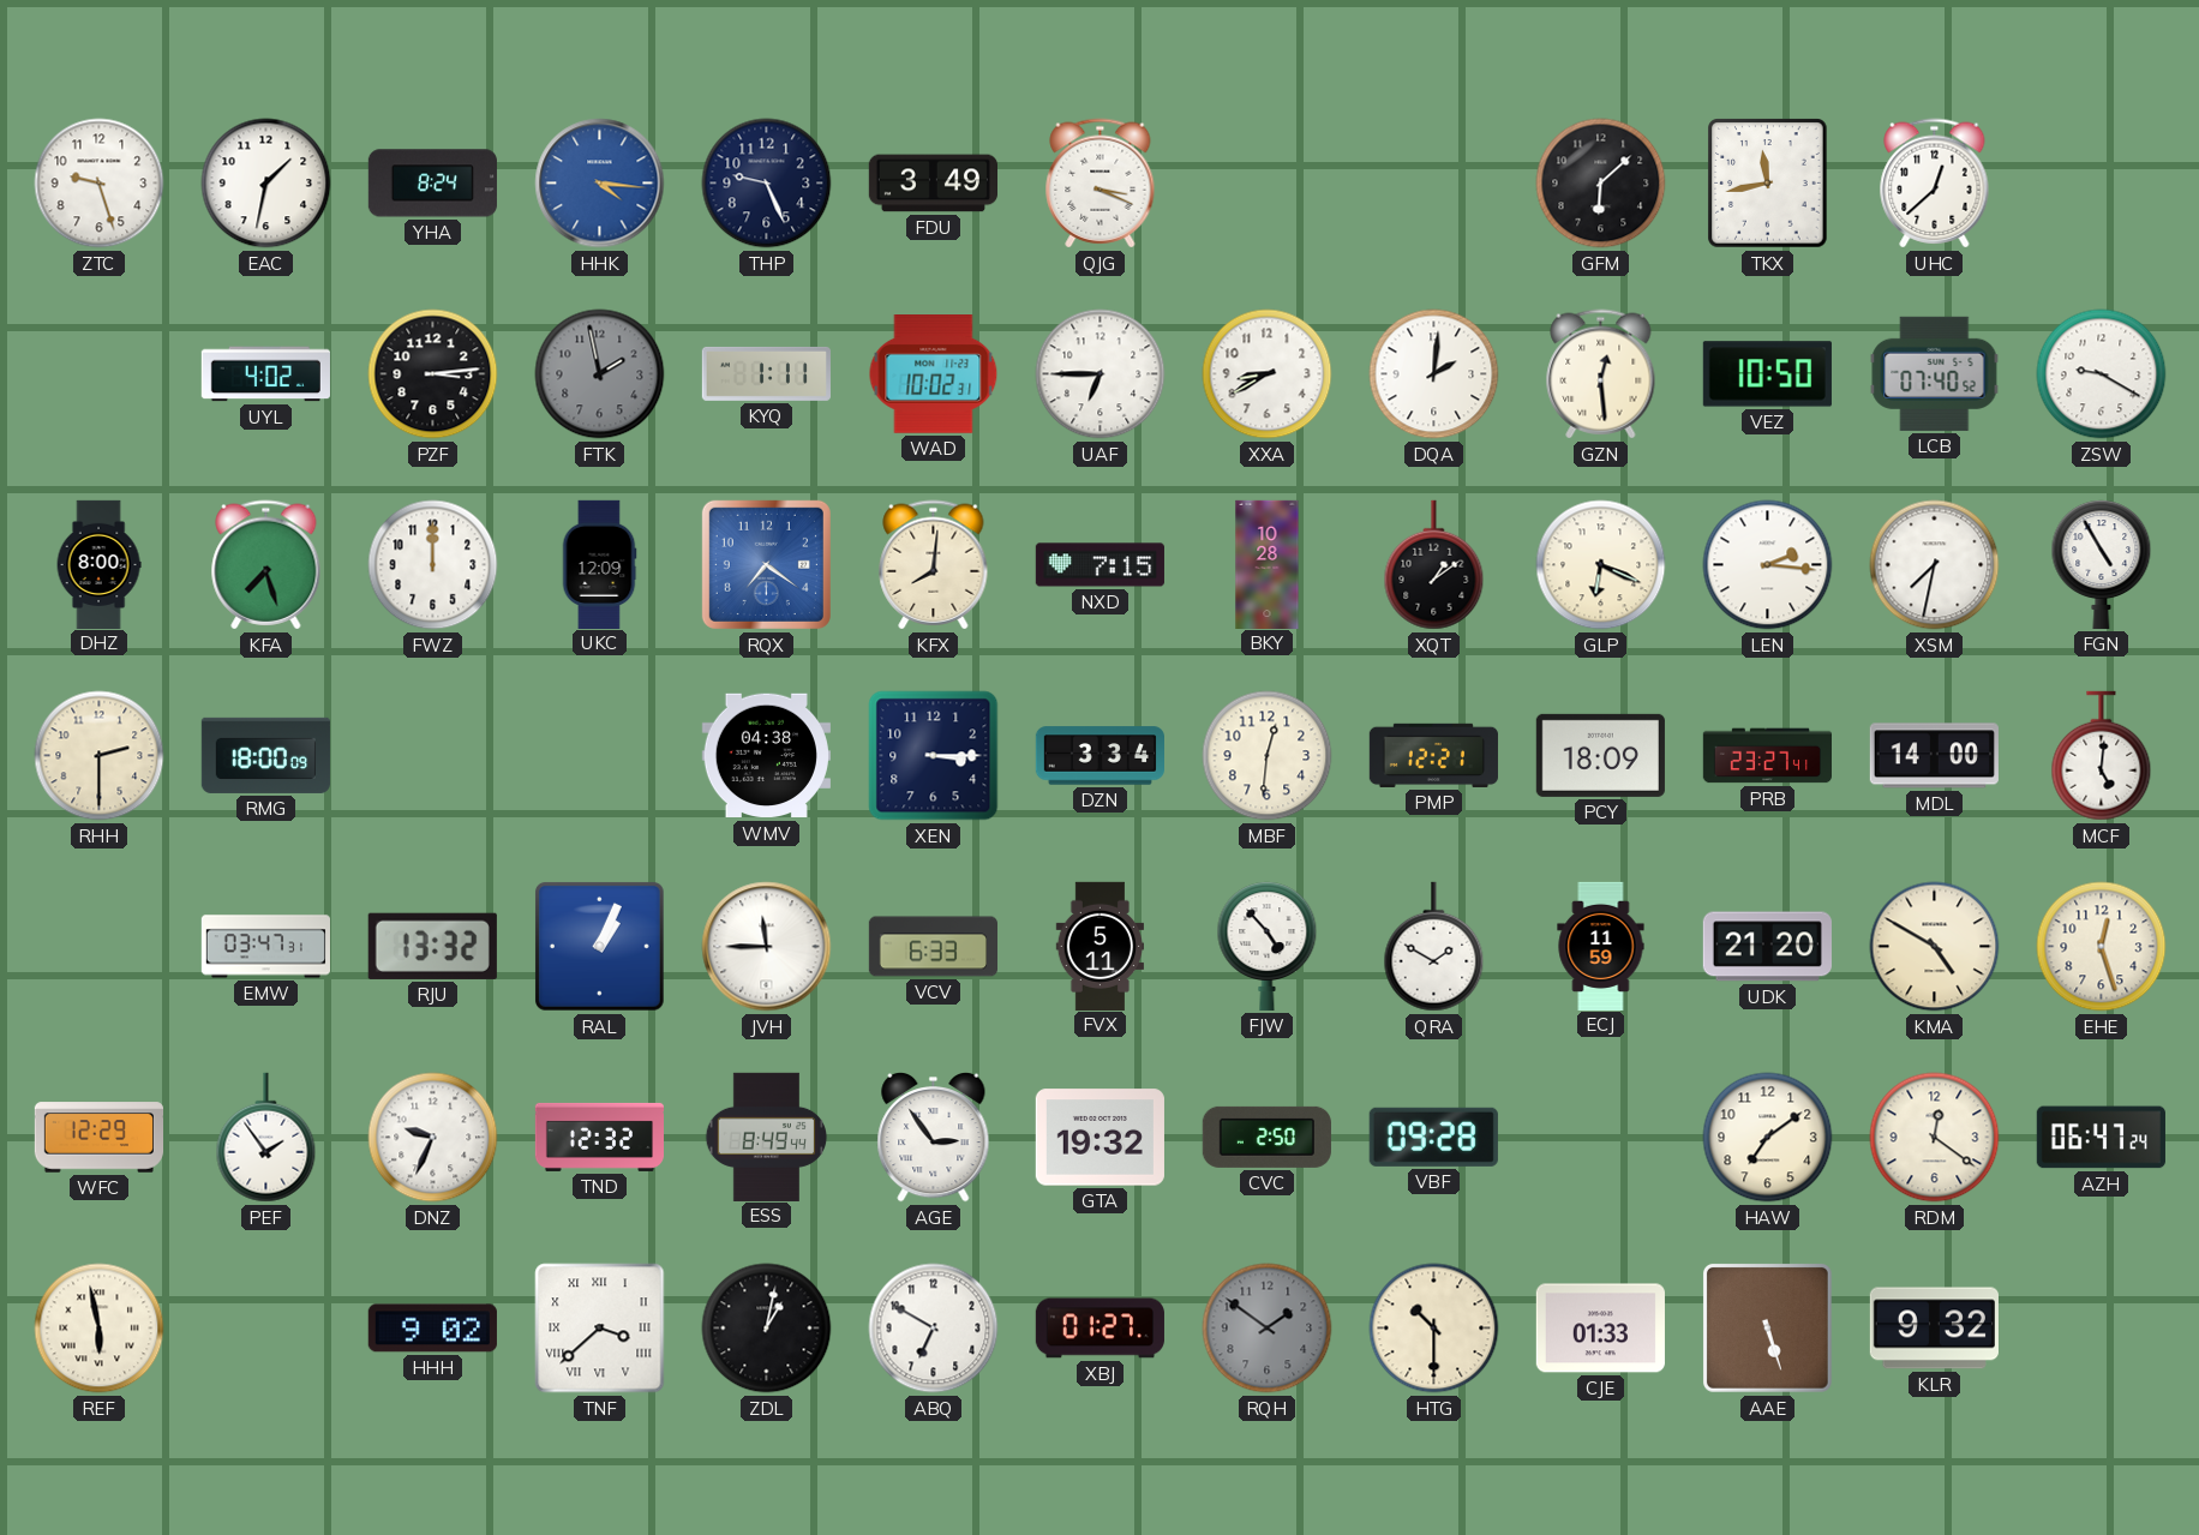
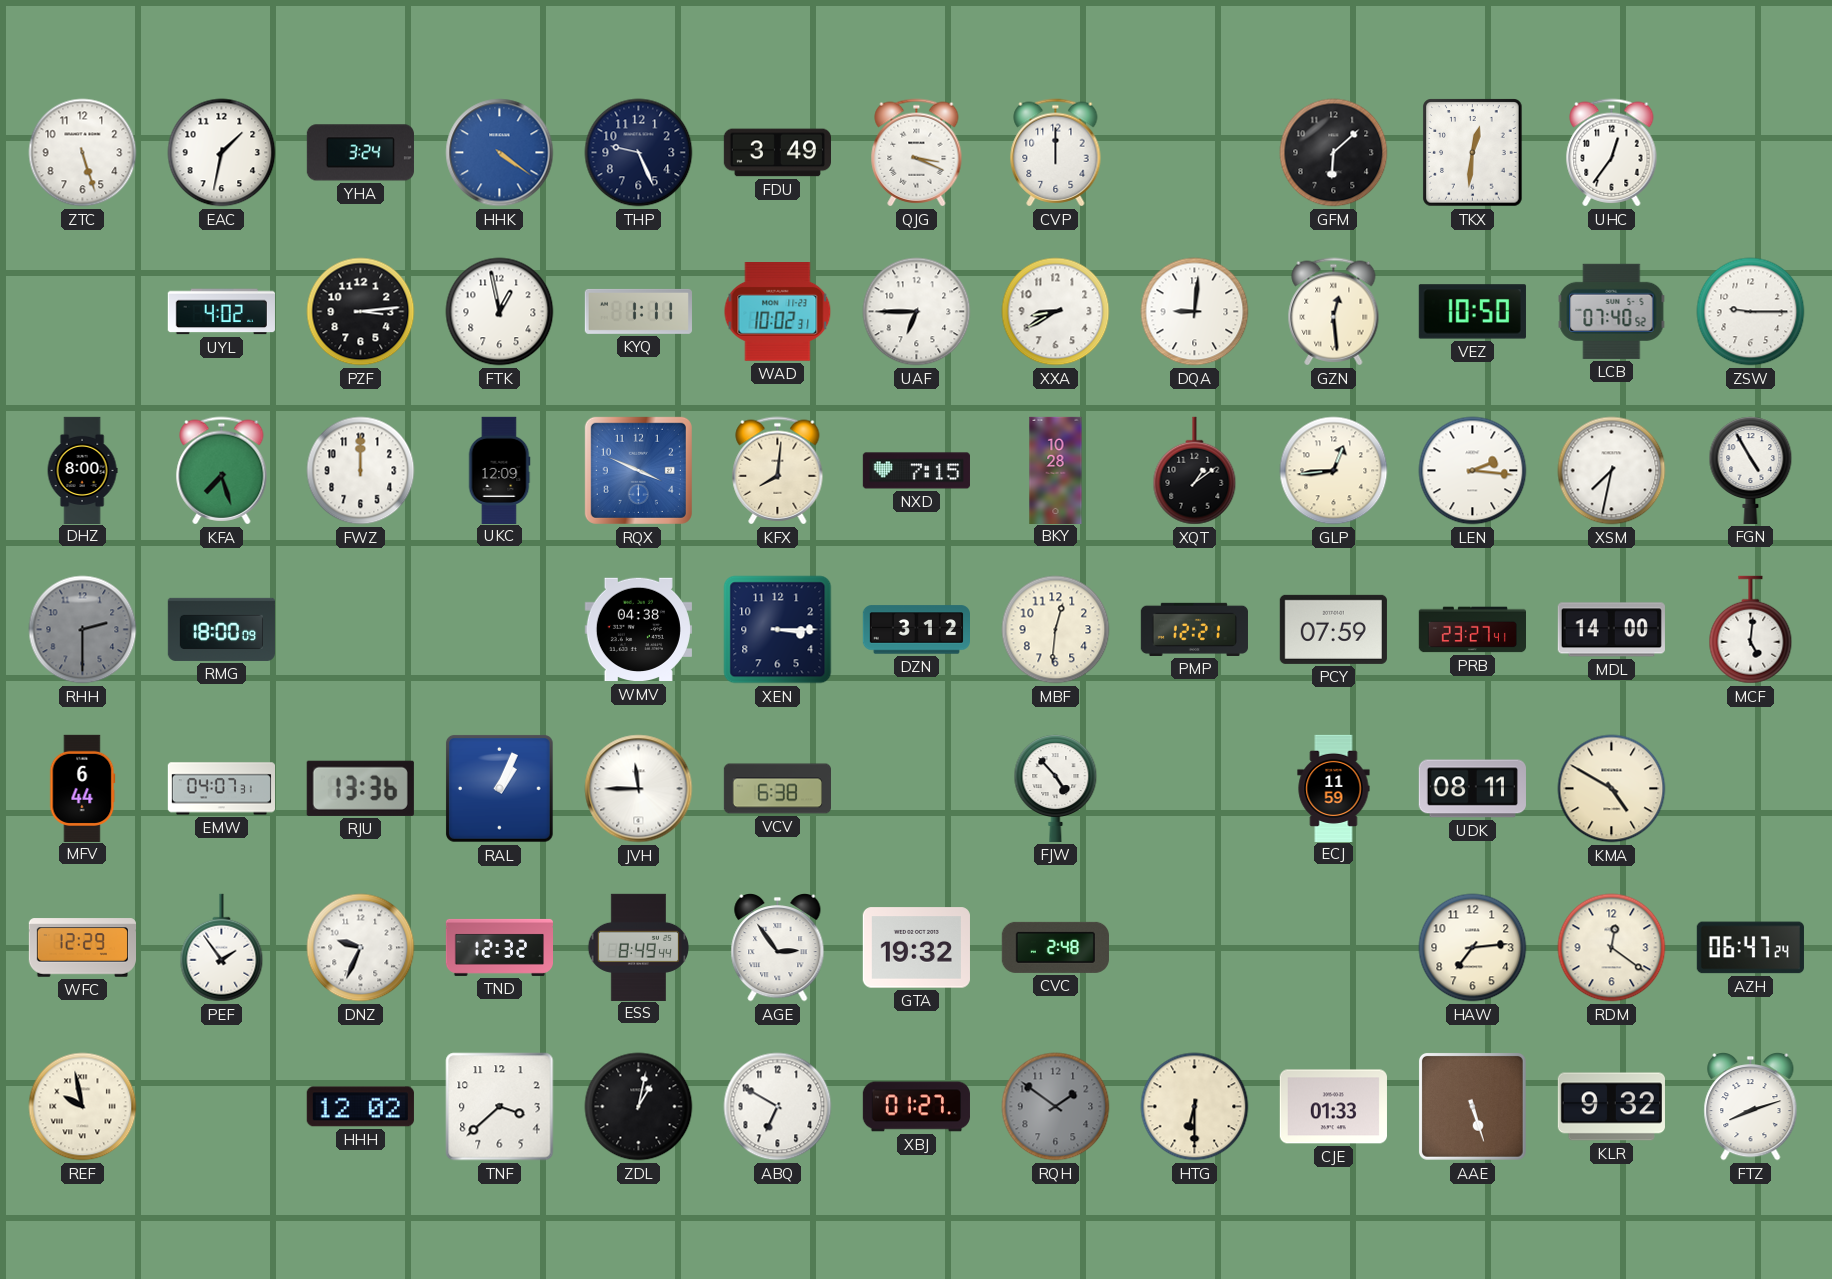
ZTC: 9:27 -> 5:27
YHA: 8:24 -> 3:24
HHK: 4:16 -> 4:21
CVP: none -> 12:00
TKX: 11:43 -> 12:31
UHC: 12:38 -> 12:36
FTK: 1:58 -> 12:58
FTK dial: grey -> white
DQA: 2:01 -> 9:01
ZSW: 9:20 -> 9:15
RQX: 7:21 -> 3:49
GLP: 6:19 -> 12:44
RHH dial: cream -> grey
DZN: 3:34 -> 3:12
PCY: 18:09 -> 07:59
MFV: none -> 6:44
EMW: 03:47 -> 04:07
RJU: 13:32 -> 13:36
VCV: 6:33 -> 6:38
FVX: 5:11 -> none
QRA: 1:50 -> none
UDK: 21:20 -> 08:11
EHE: 12:27 -> none
CVC: 2:50 -> 2:48
VBF: 09:28 -> none
HAW: 7:09 -> 7:14
REF: 5:58 -> 9:58
HHH: 9:02 -> 12:02
TNF numerals: Roman -> Arabic
HTG: 10:30 -> 6:30
FTZ: none -> 8:12
